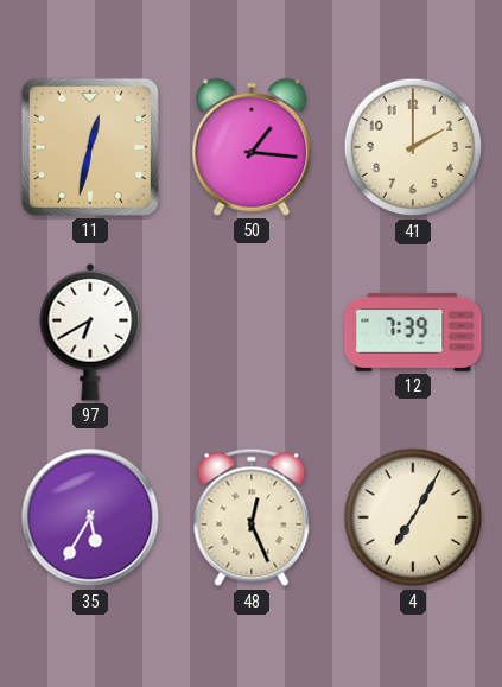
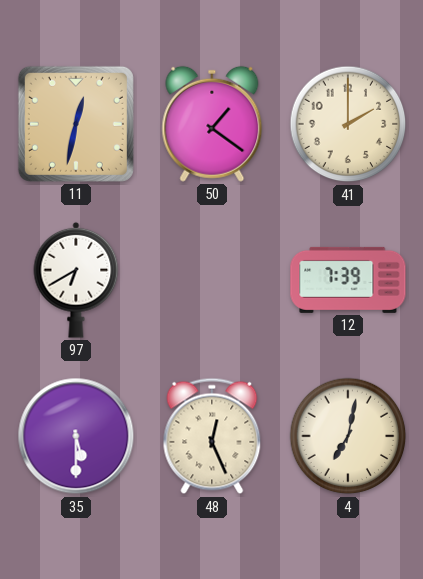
50: 1:16 -> 1:21
35: 5:35 -> 5:30
4: 7:05 -> 7:02
